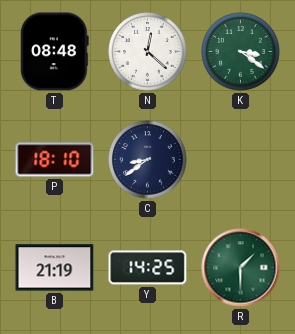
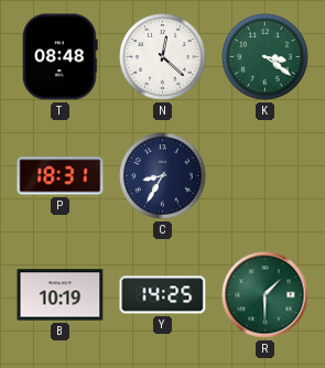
P: 18:10 -> 18:31
C: 8:39 -> 8:35
B: 21:19 -> 10:19
